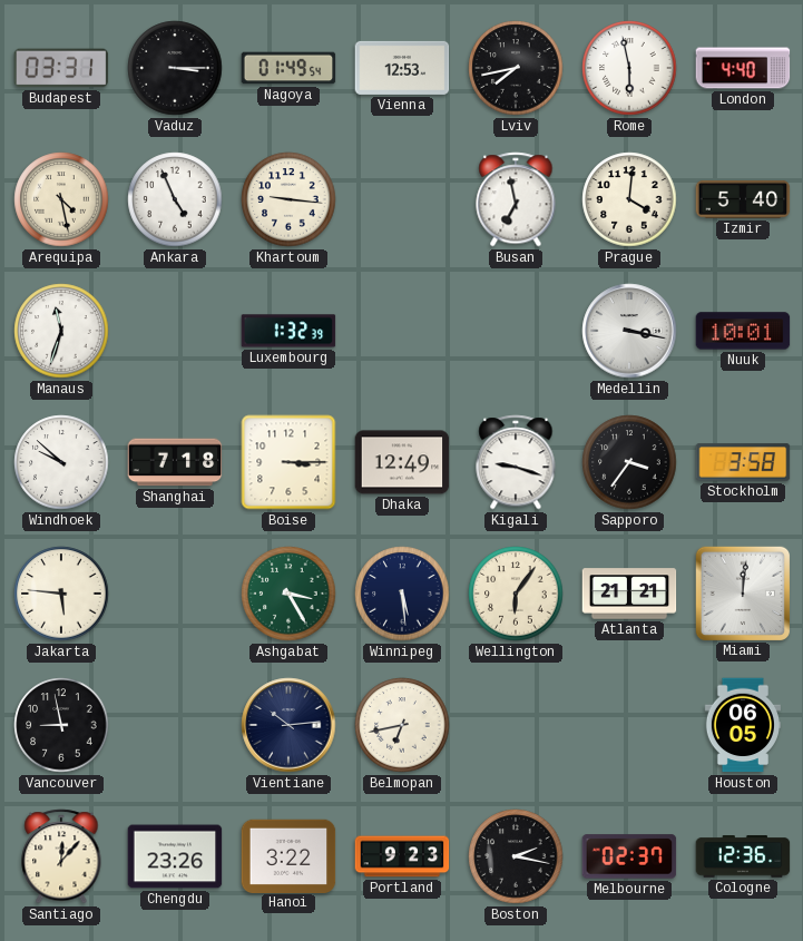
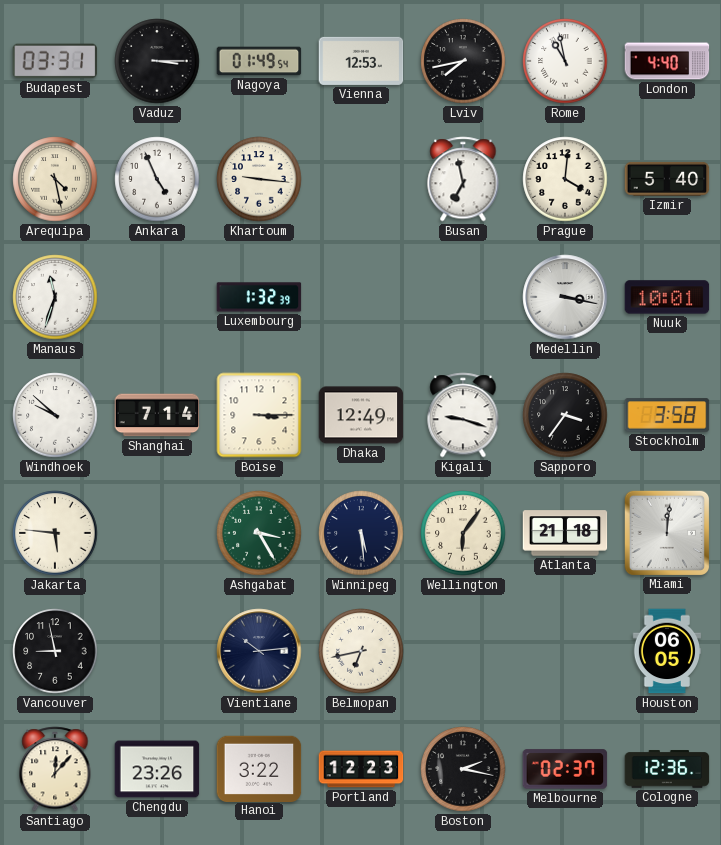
Rome: 5:58 -> 10:58
Shanghai: 7:18 -> 7:14
Atlanta: 21:21 -> 21:18
Portland: 9:23 -> 12:23
